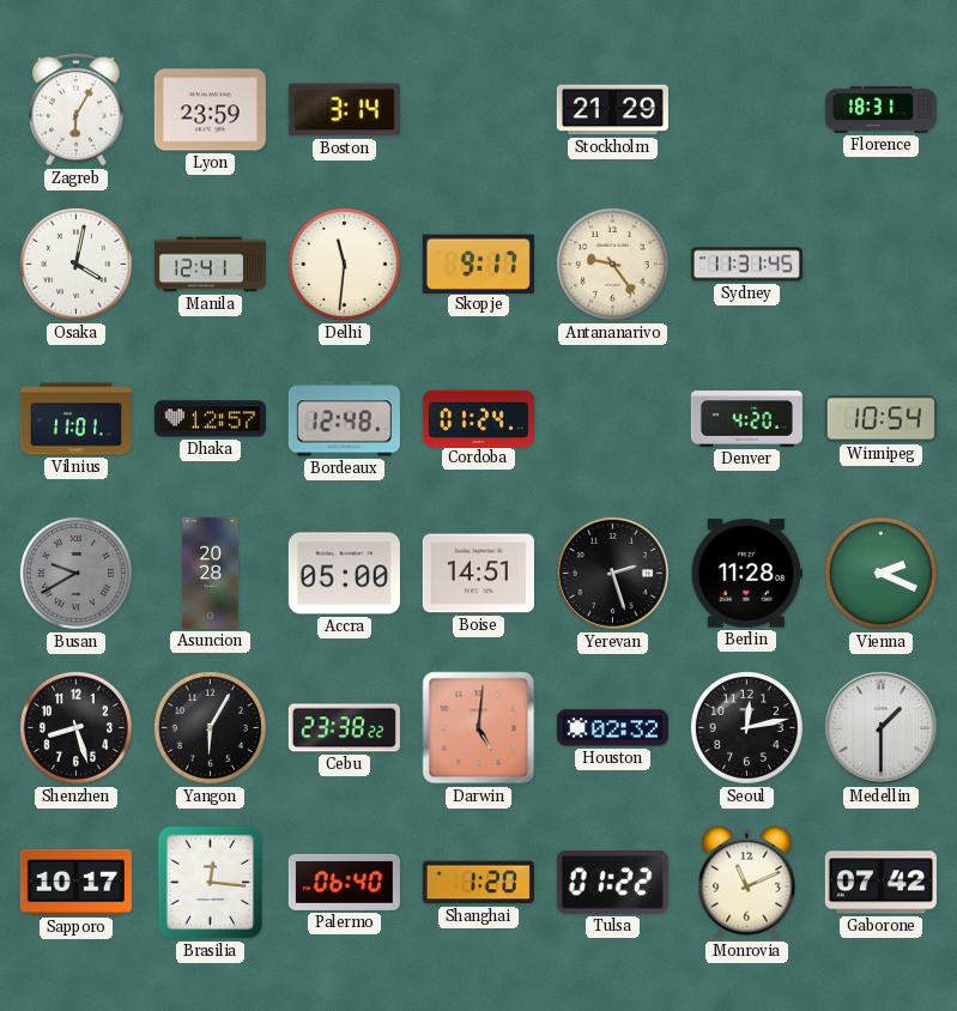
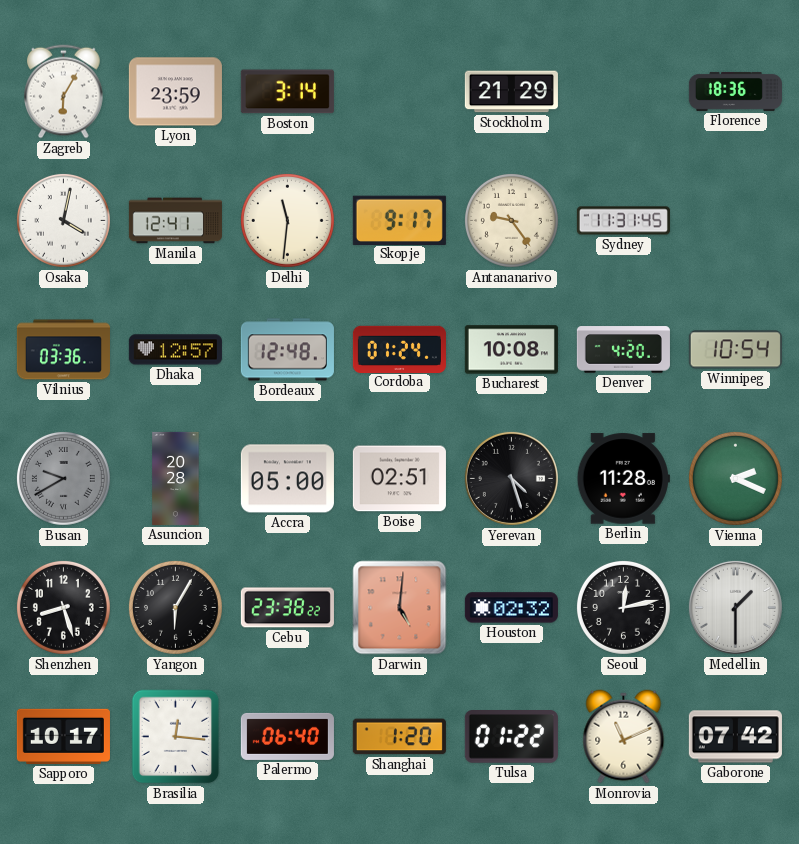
Florence: 18:31 -> 18:36
Vilnius: 11:01 -> 03:36
Bucharest: none -> 10:08
Boise: 14:51 -> 02:51
Yerevan: 2:27 -> 4:27
